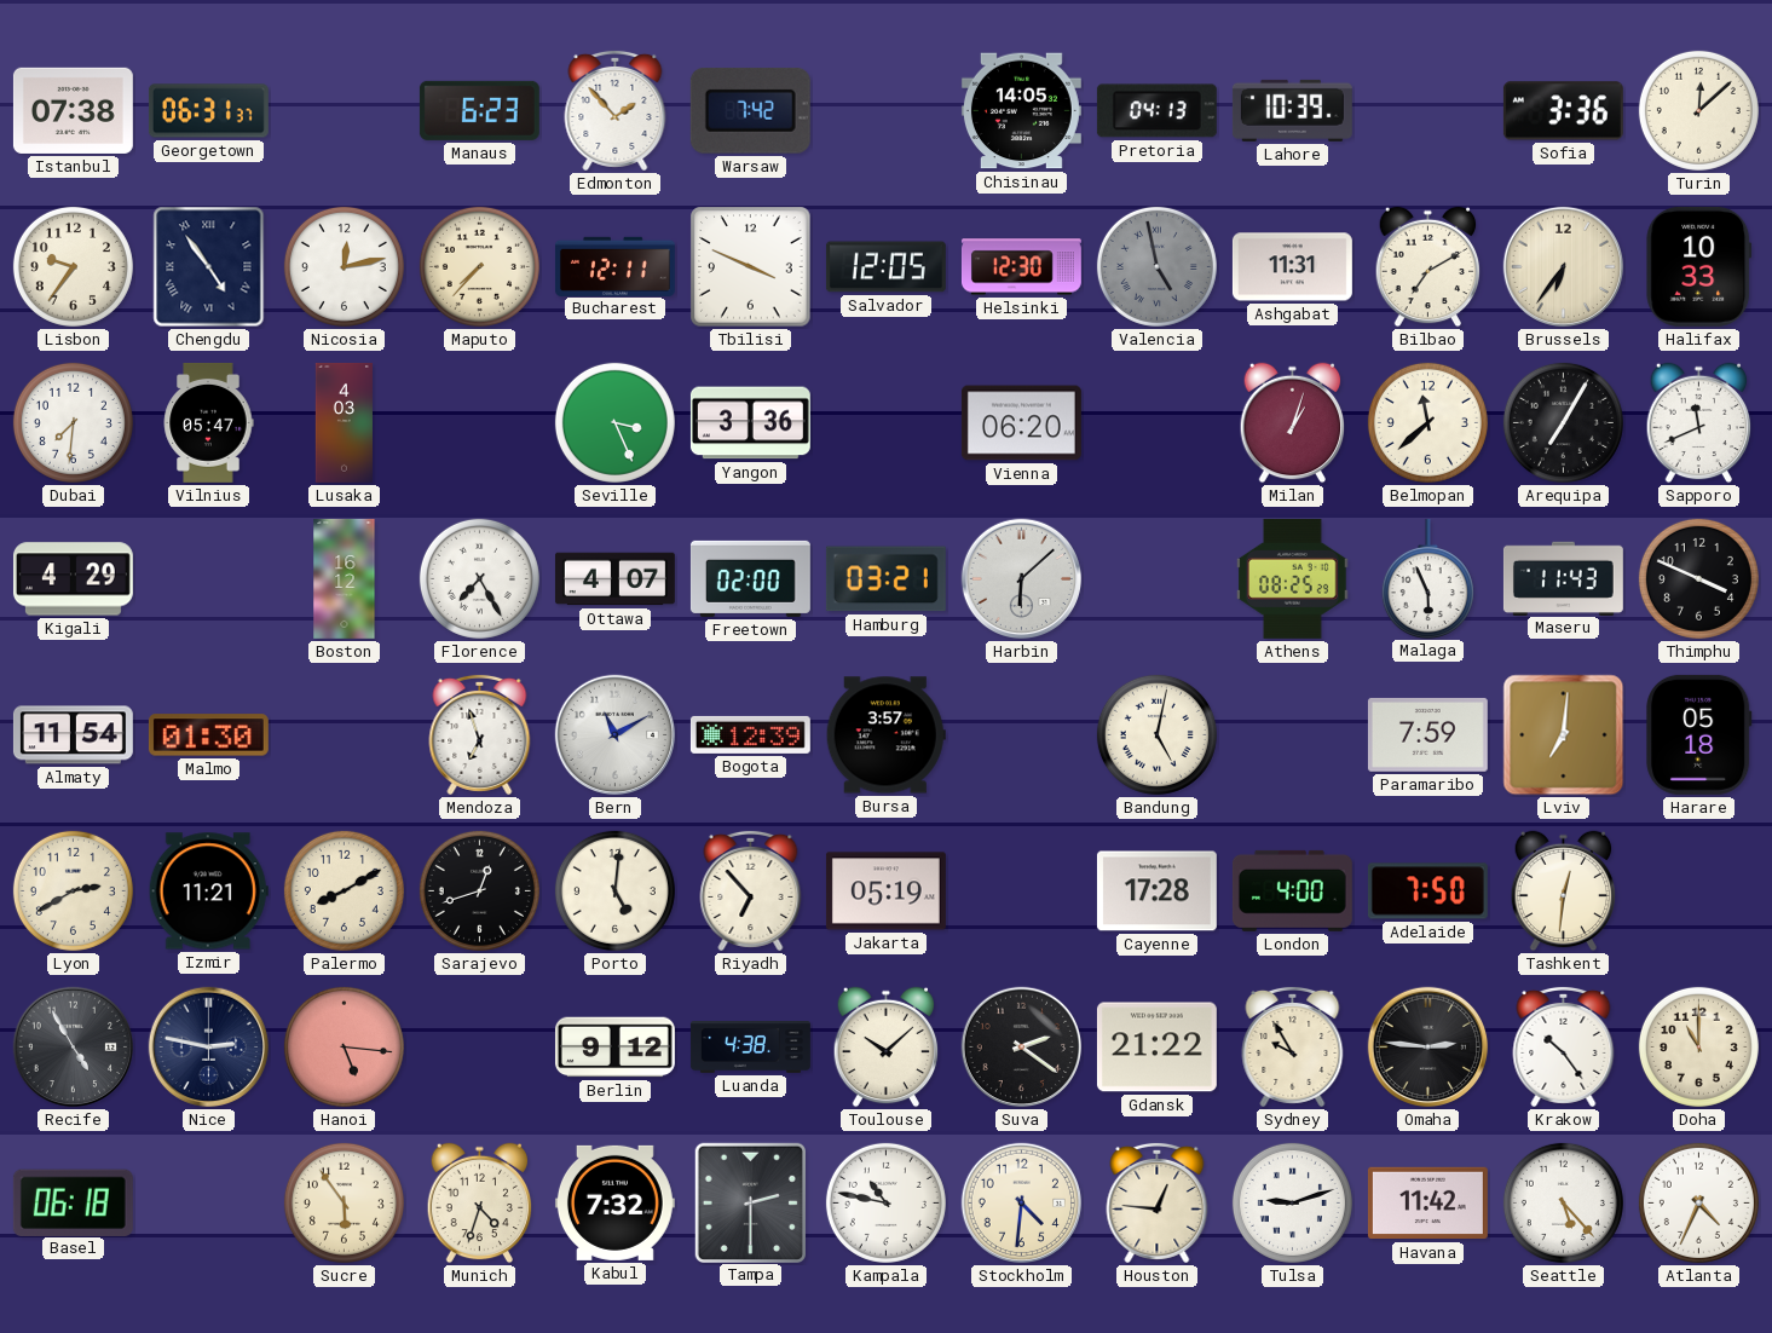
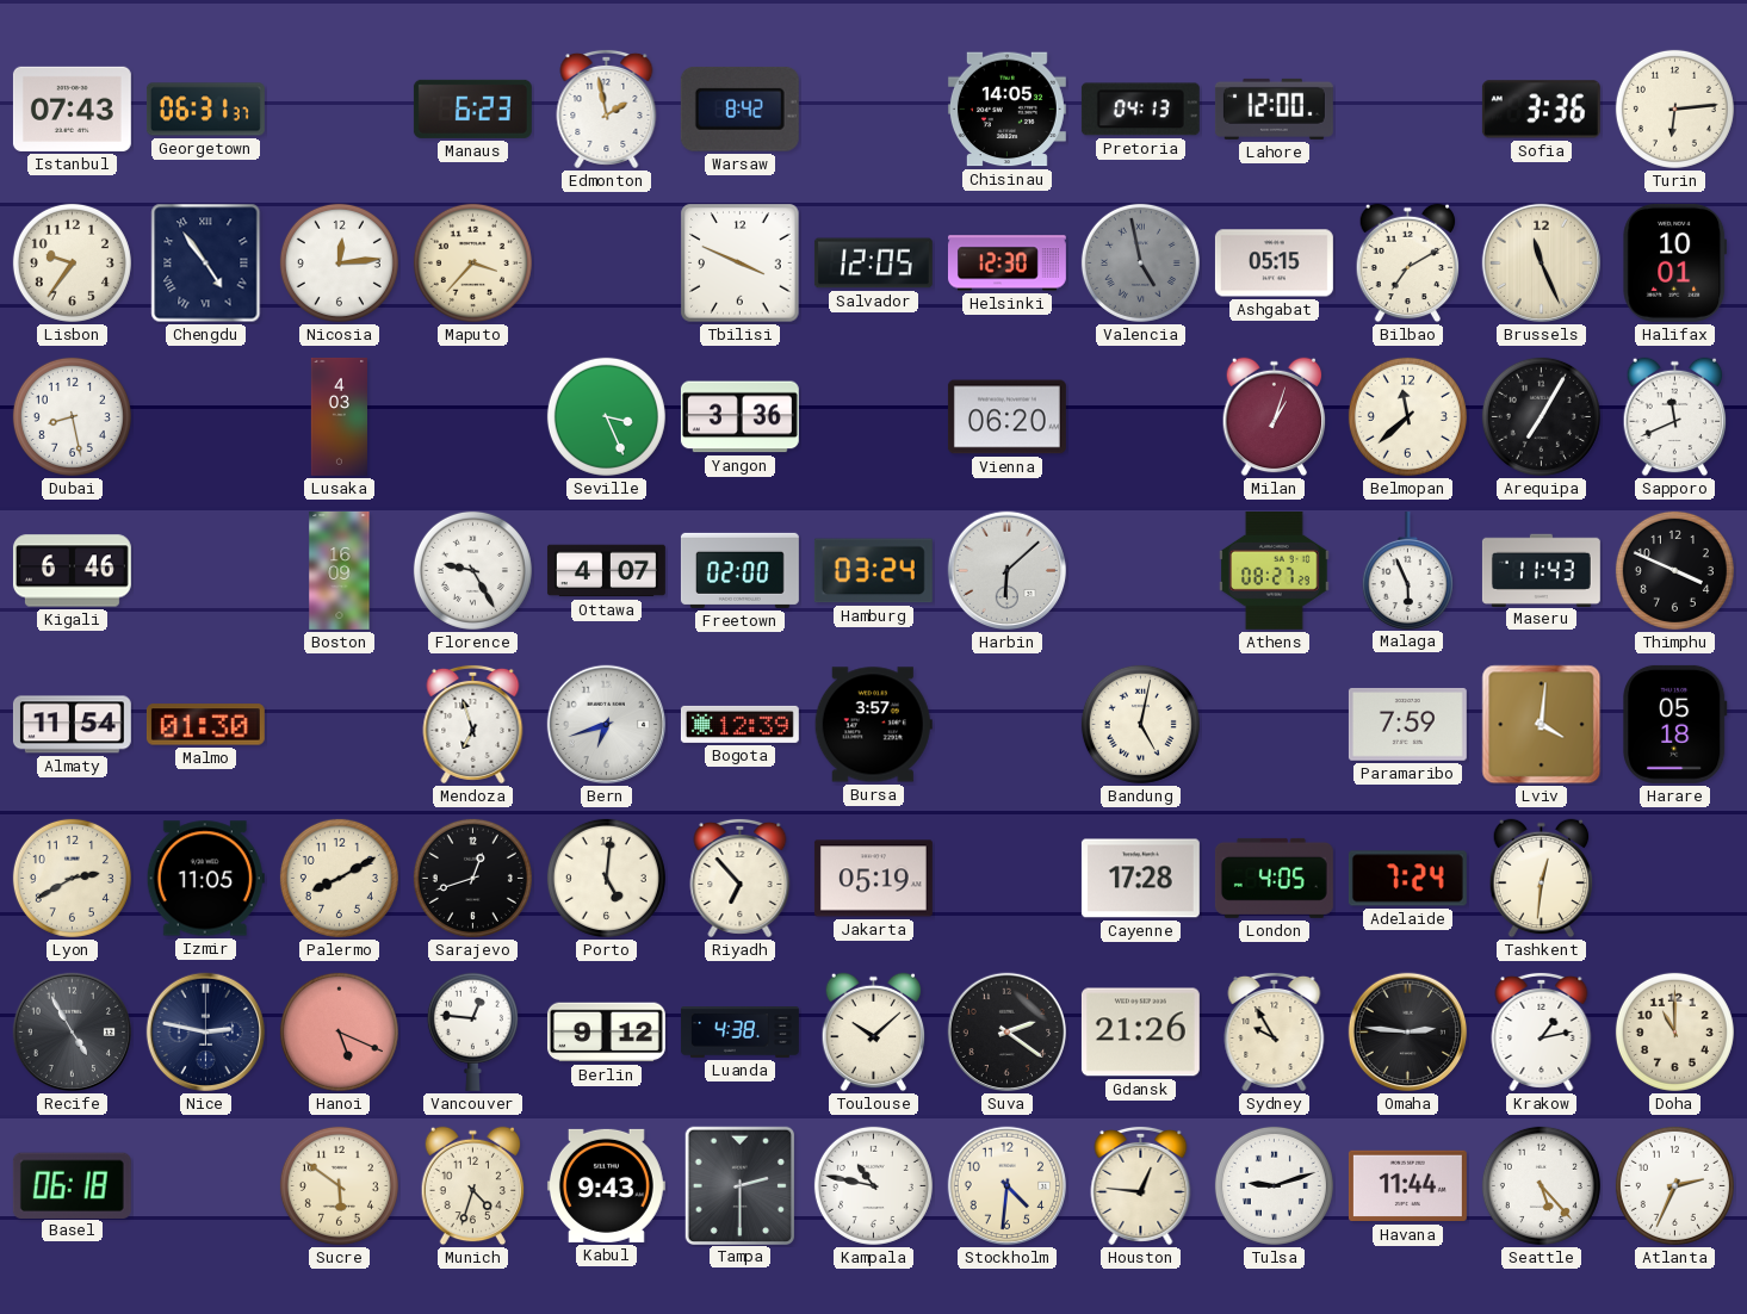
Istanbul: 07:38 -> 07:43
Edmonton: 1:53 -> 1:58
Warsaw: 7:42 -> 8:42
Lahore: 10:39 -> 12:00
Turin: 12:08 -> 6:14
Nicosia: 12:13 -> 12:14
Maputo: 7:37 -> 3:37
Bucharest: 12:11 -> none
Ashgabat: 11:31 -> 05:15
Brussels: 6:36 -> 11:26
Halifax: 10:33 -> 10:01
Dubai: 7:31 -> 8:28
Vilnius: 05:47 -> none
Kigali: 4:29 -> 6:46
Boston: 16:12 -> 16:09
Florence: 7:25 -> 9:25
Hamburg: 03:21 -> 03:24
Athens: 08:25 -> 08:27
Bern: 11:10 -> 6:42
Lviv: 7:01 -> 4:01
Izmir: 11:21 -> 11:05
London: 4:00 -> 4:05
Adelaide: 7:50 -> 7:24
Hanoi: 5:16 -> 5:19
Vancouver: none -> 12:46
Gdansk: 21:22 -> 21:26
Krakow: 10:24 -> 1:13
Sucre: 5:54 -> 5:51
Kabul: 7:32 -> 9:43
Havana: 11:42 -> 11:44
Atlanta: 4:34 -> 2:34
